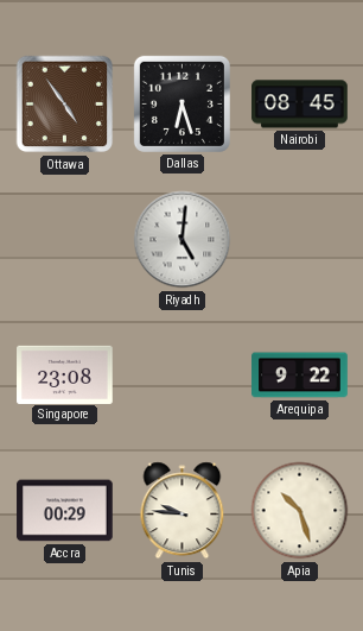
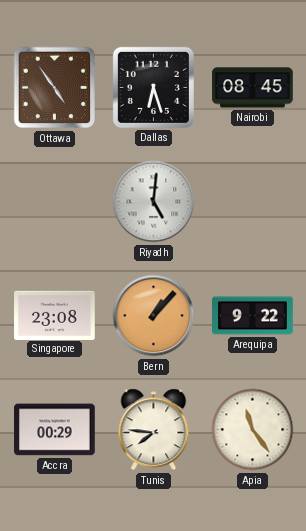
Bern: none -> 1:07
Tunis: 9:46 -> 7:46
Apia: 10:27 -> 11:24
